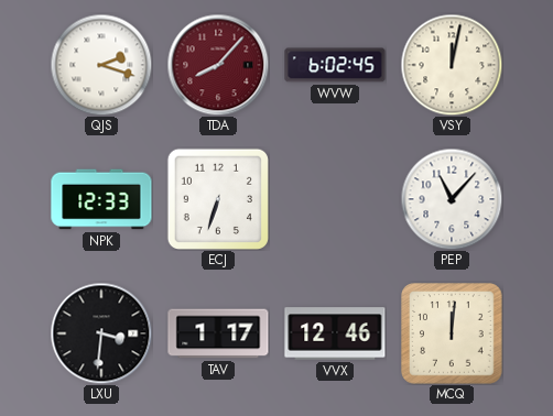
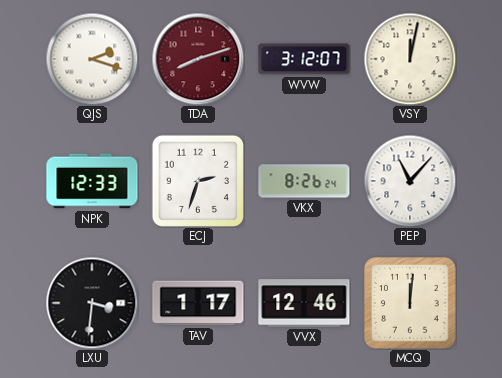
TDA: 8:07 -> 8:12
WVW: 6:02 -> 3:12
ECJ: 6:33 -> 2:33
VKX: none -> 8:26
